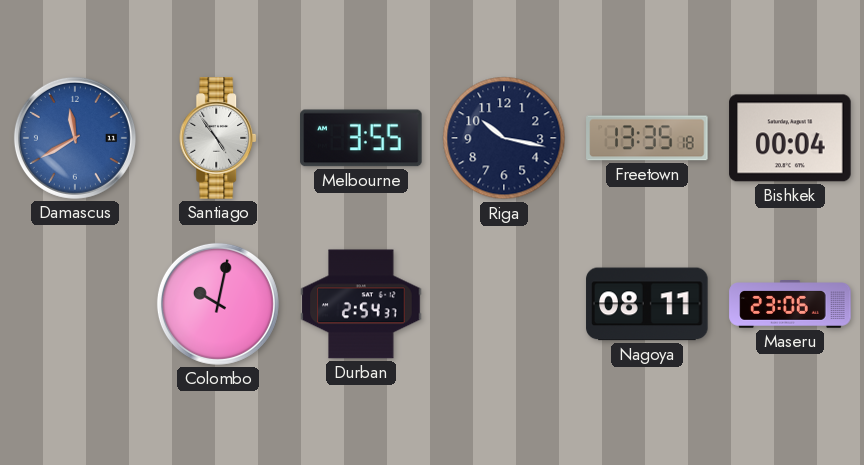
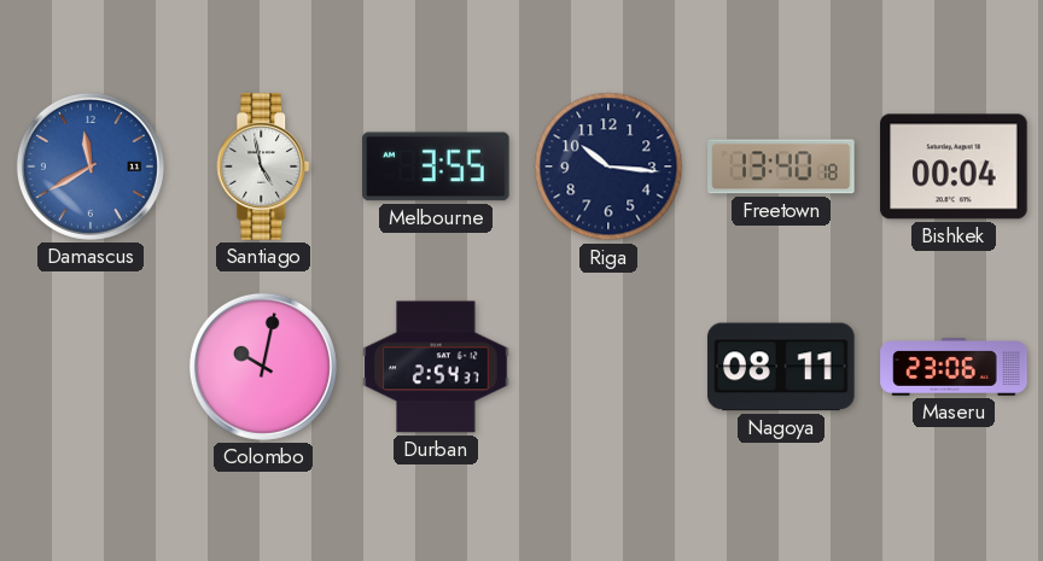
Santiago: 4:54 -> 4:58
Riga: 10:17 -> 10:16
Freetown: 13:35 -> 13:40
